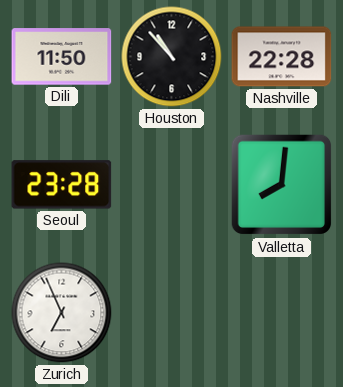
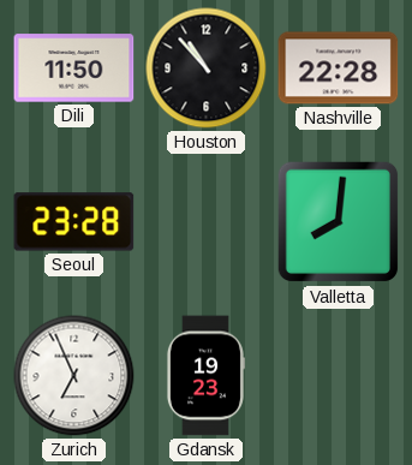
Gdansk: none -> 19:23
